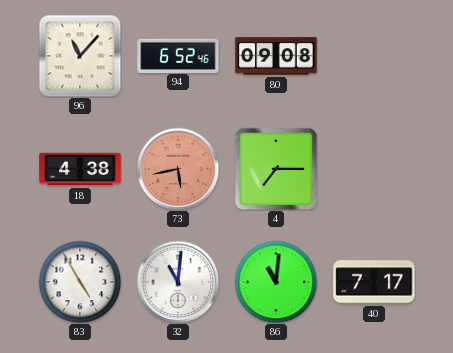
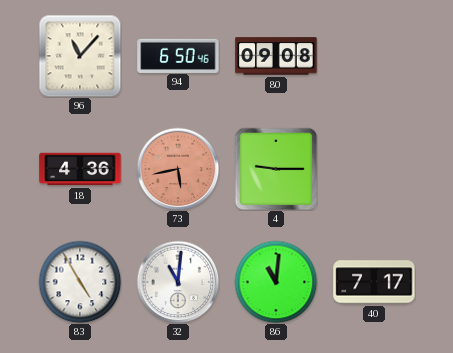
94: 6:52 -> 6:50
18: 4:38 -> 4:36
4: 7:15 -> 9:15
